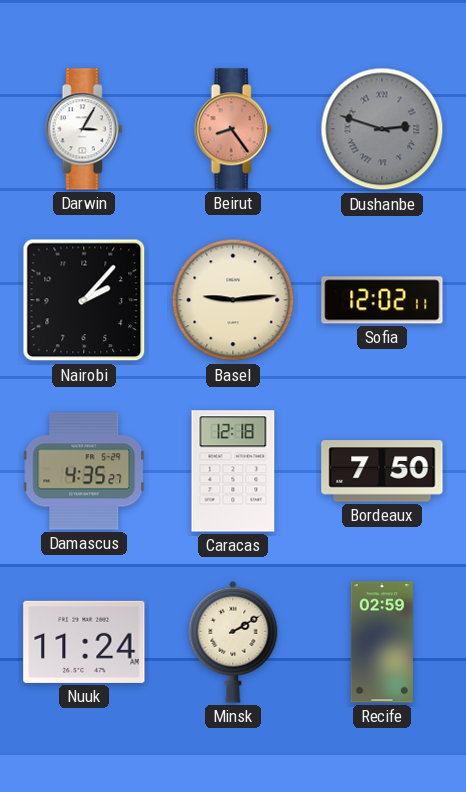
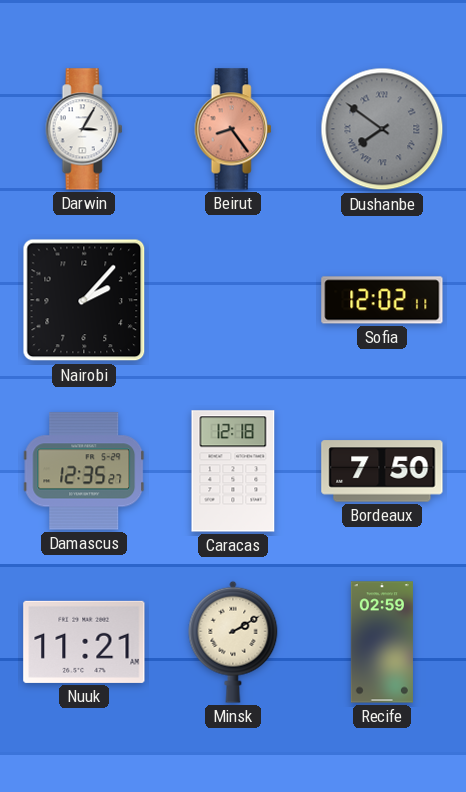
Dushanbe: 2:48 -> 7:51
Basel: 9:14 -> none
Damascus: 4:35 -> 12:35
Nuuk: 11:24 -> 11:21
